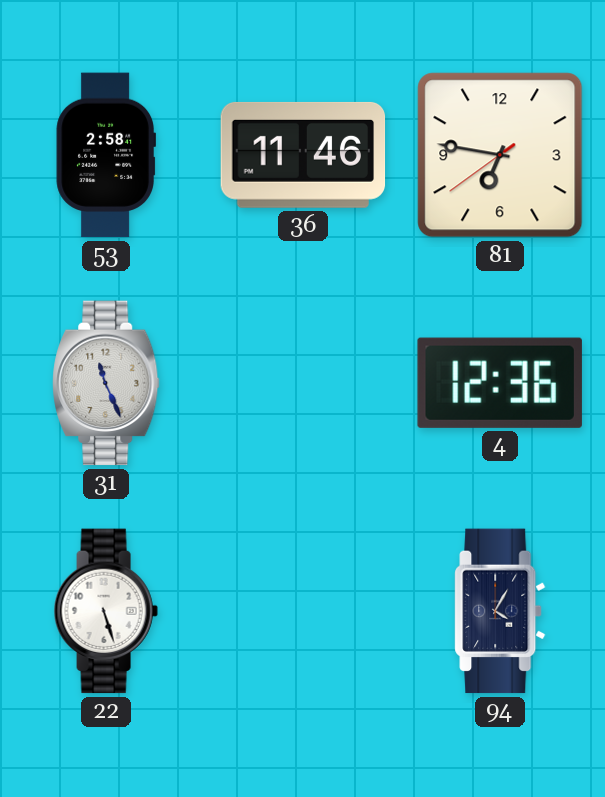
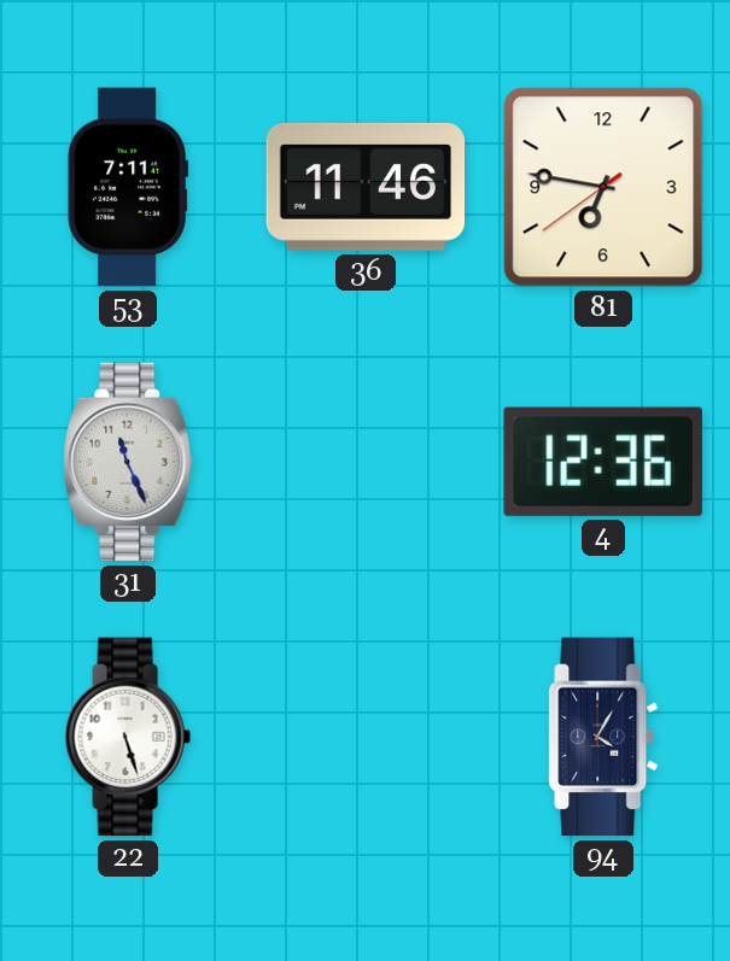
53: 2:58 -> 7:11
